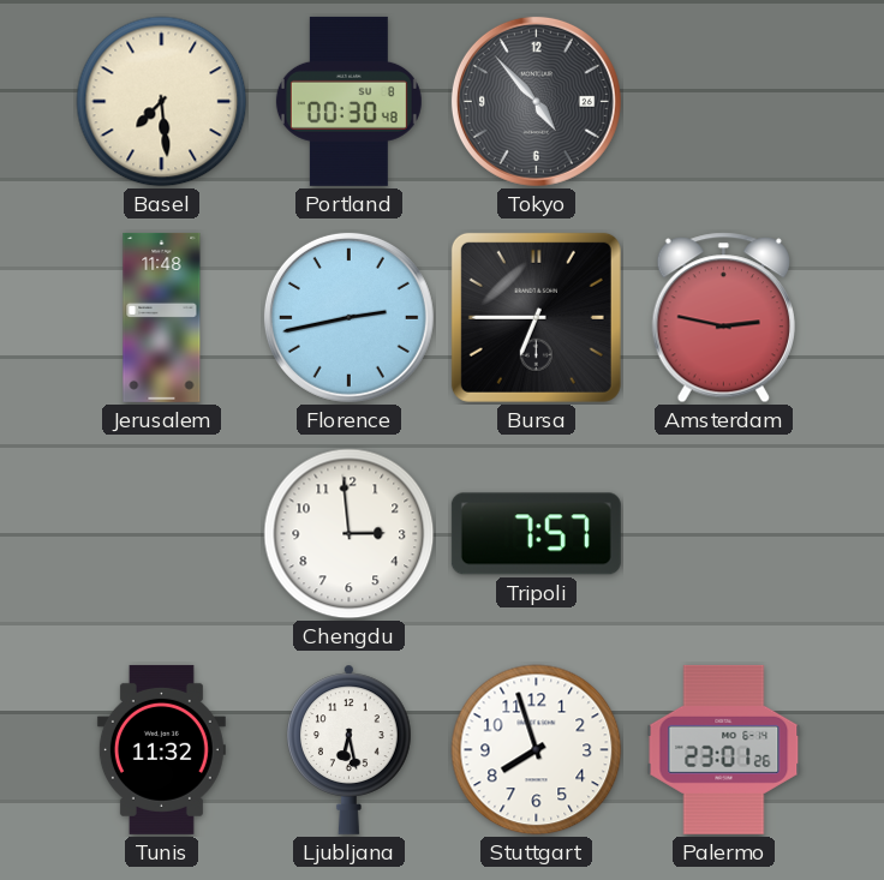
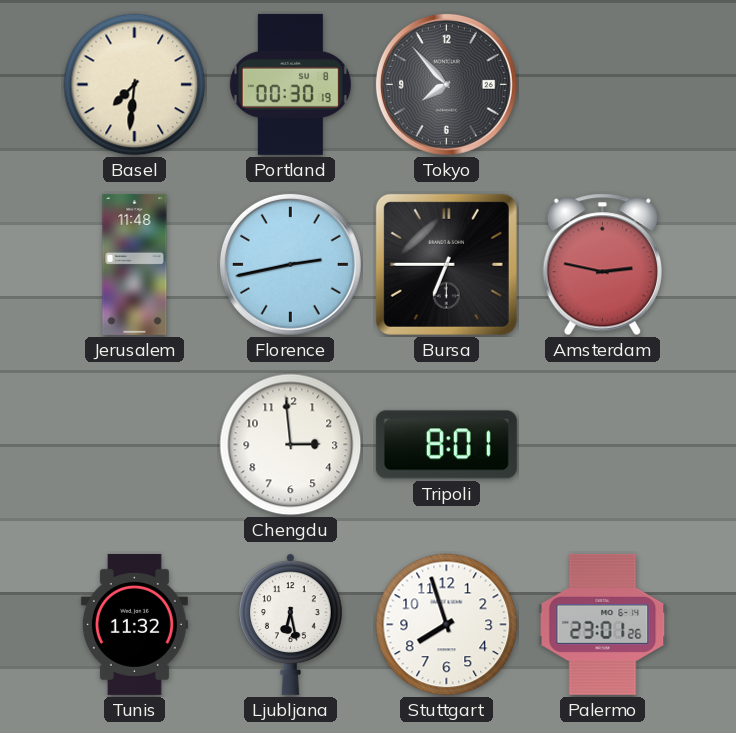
Basel: 7:29 -> 7:31
Portland: 00:30:48 -> 00:30:19
Tokyo: 4:53 -> 7:53
Tripoli: 7:57 -> 8:01
